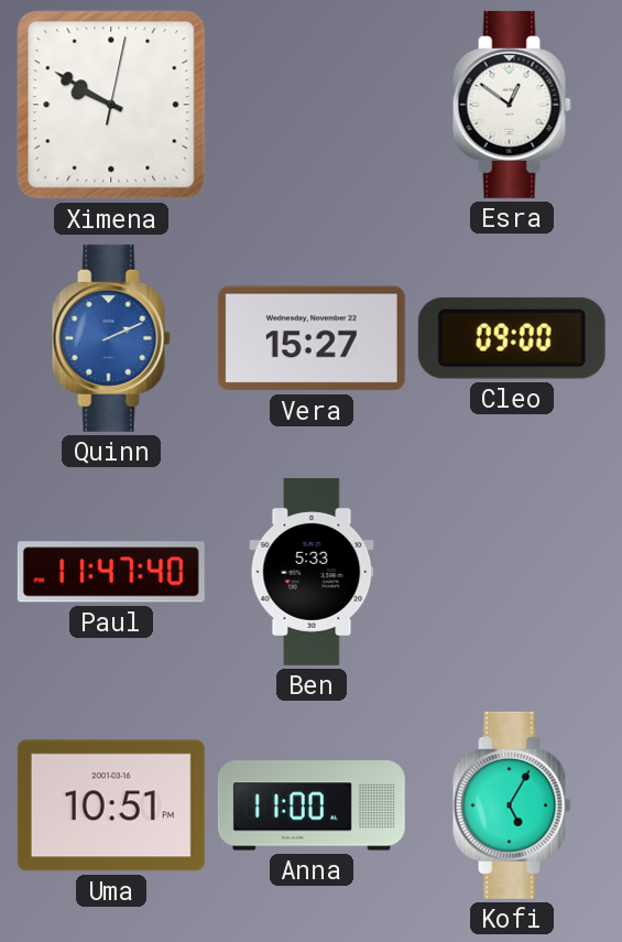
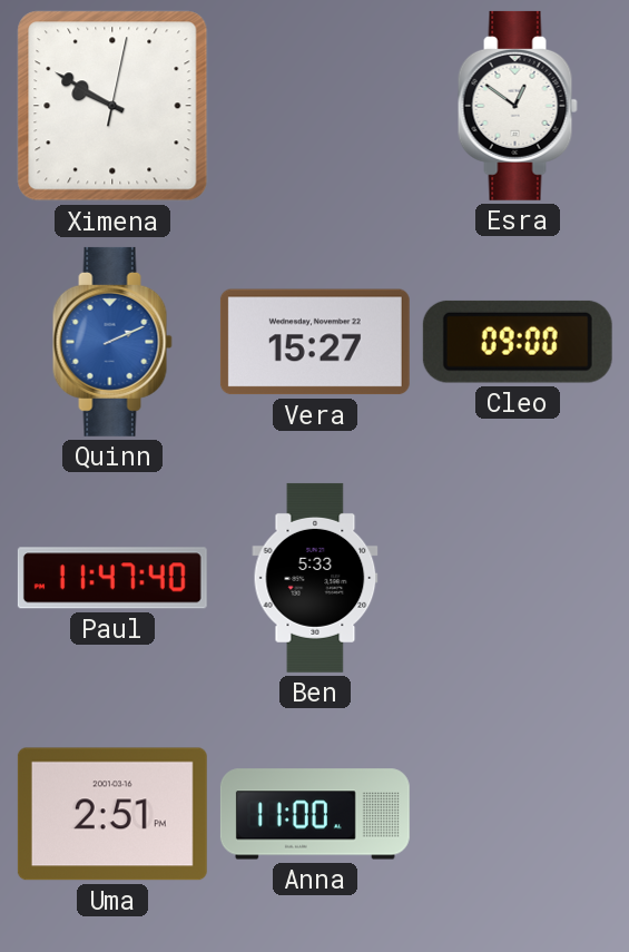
Uma: 10:51 -> 2:51
Kofi: 5:05 -> none
